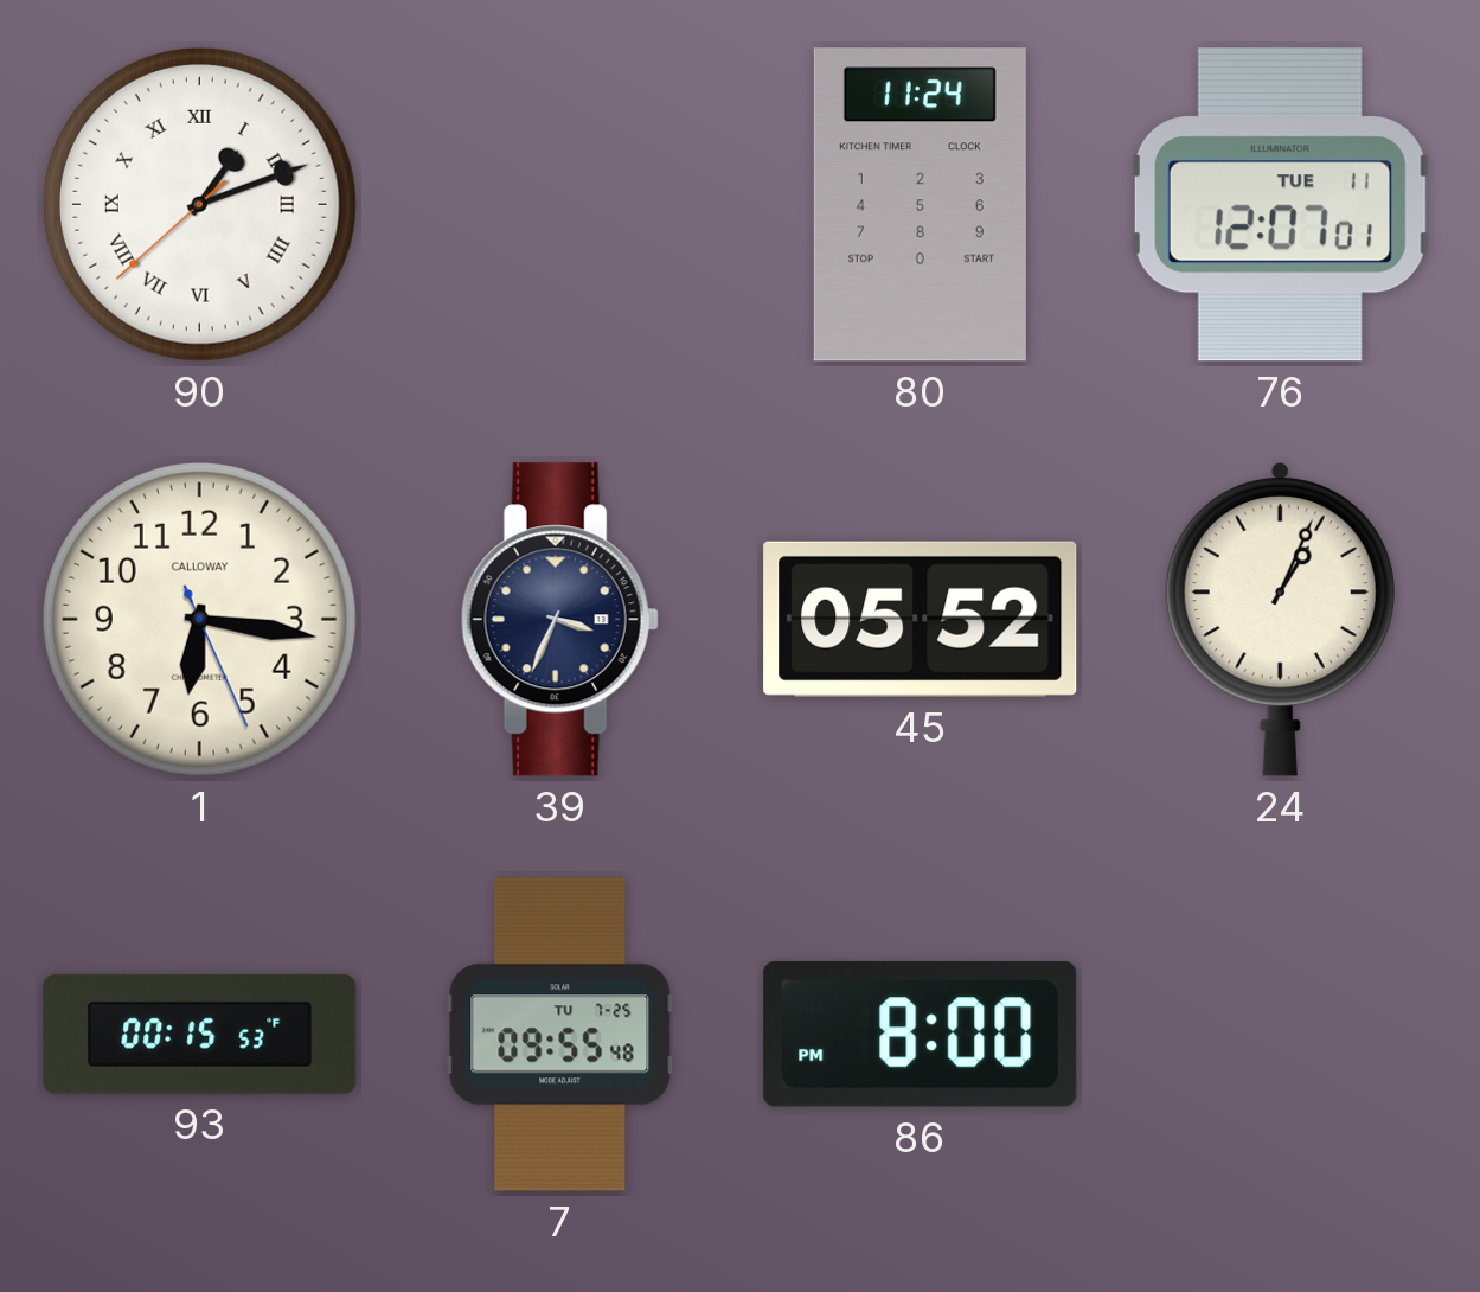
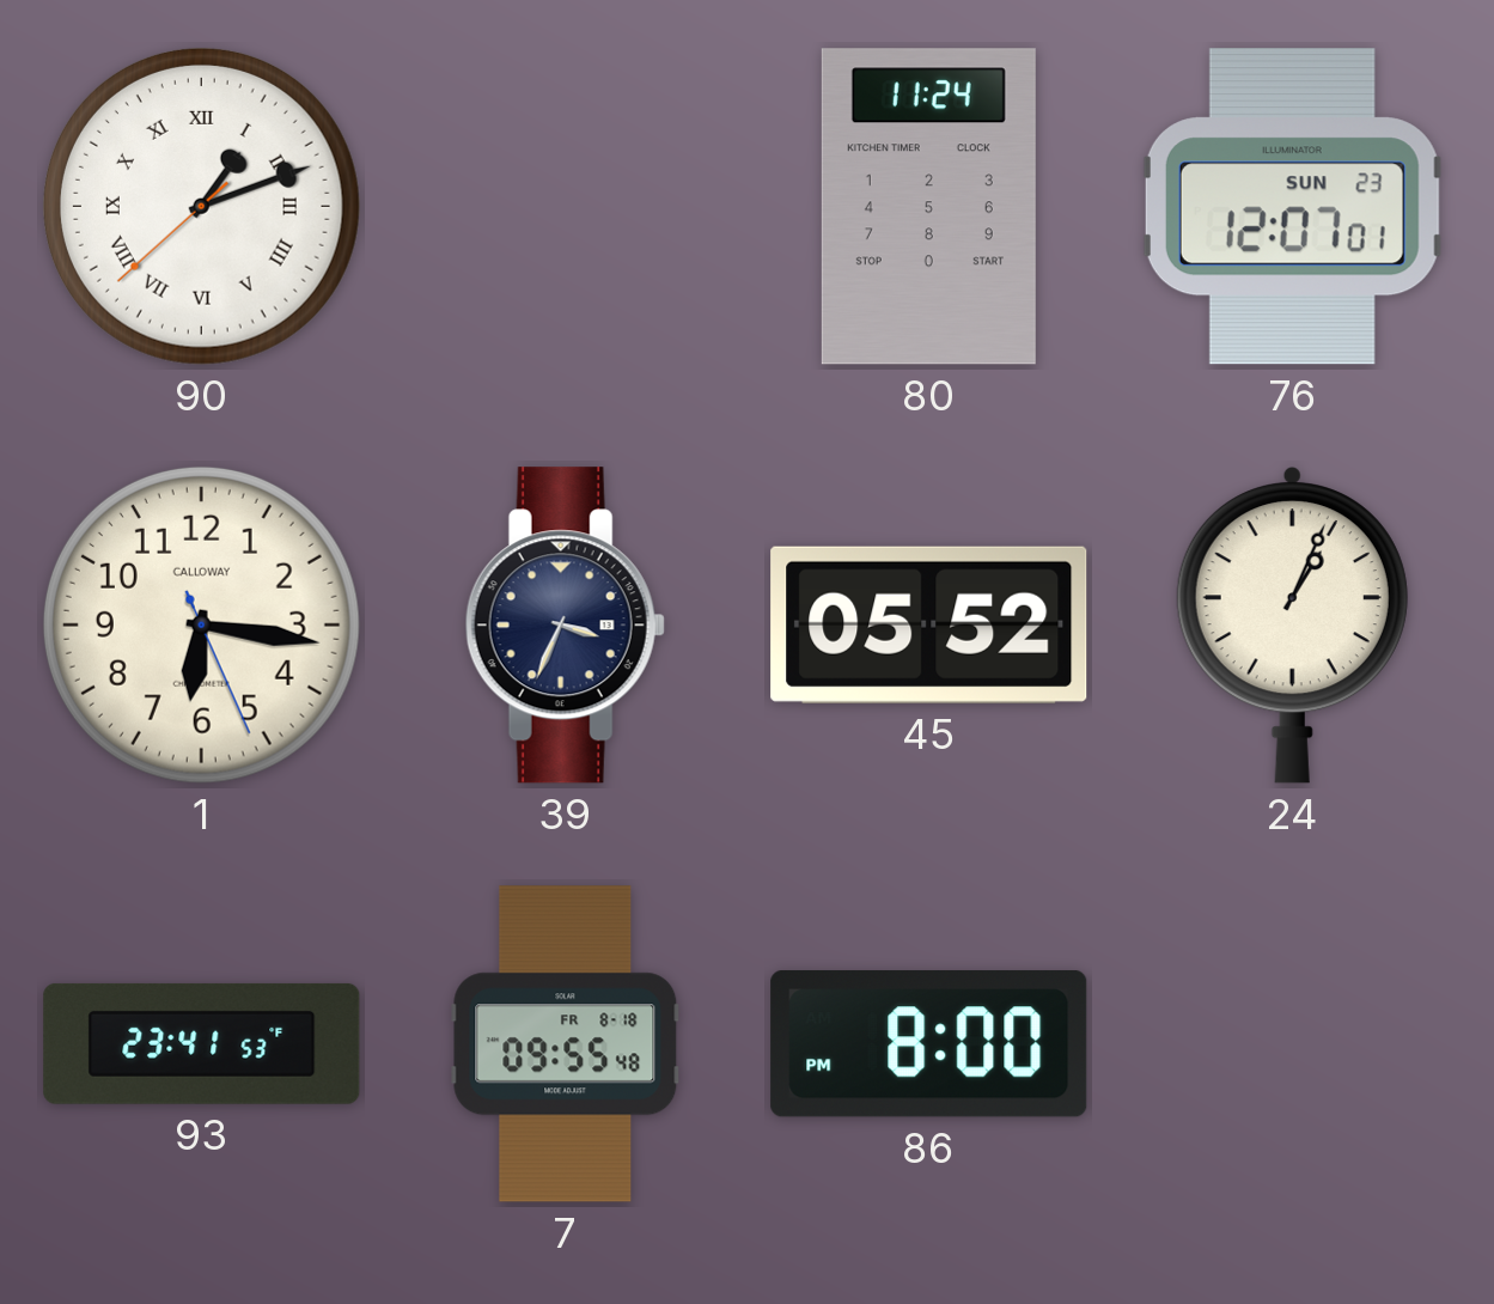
76 date: TUE 11 -> SUN 23
93: 00:15 -> 23:41
7 date: TU 7-25 -> FR 8-18
